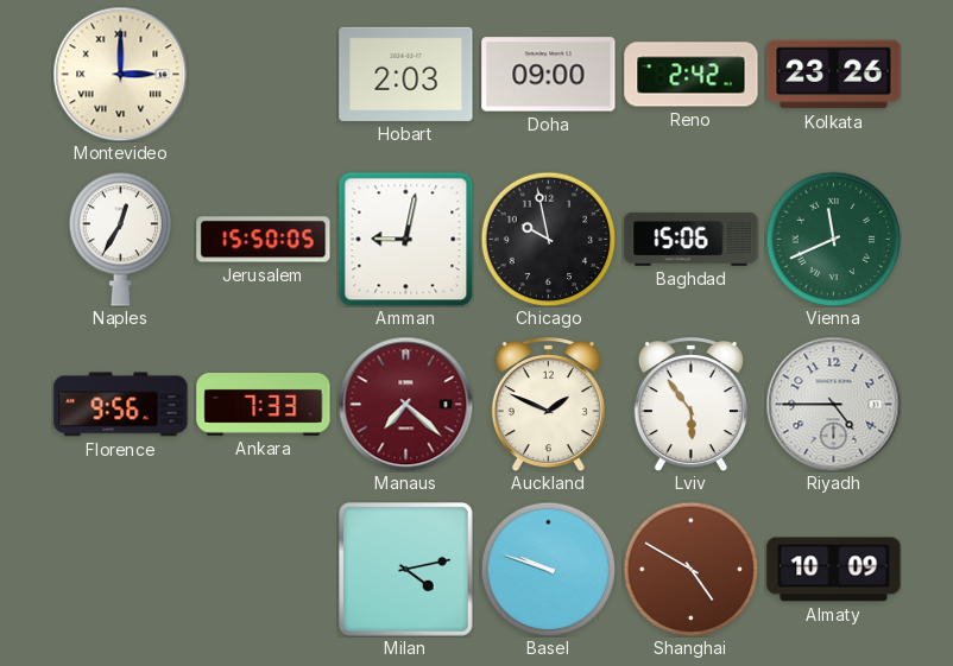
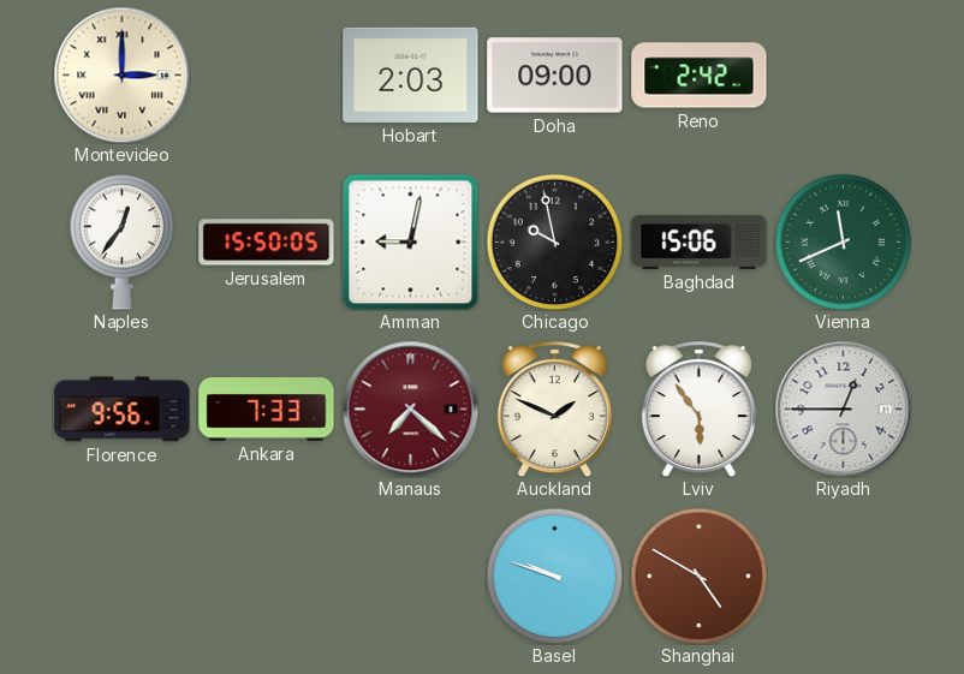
Kolkata: 23:26 -> none
Naples: 12:35 -> 12:36
Riyadh: 4:45 -> 12:45
Milan: 4:13 -> none
Almaty: 10:09 -> none
